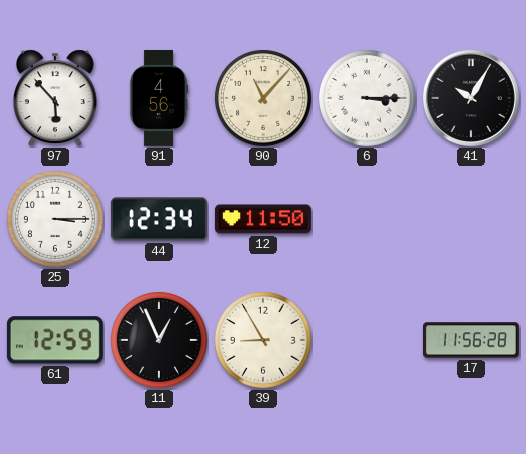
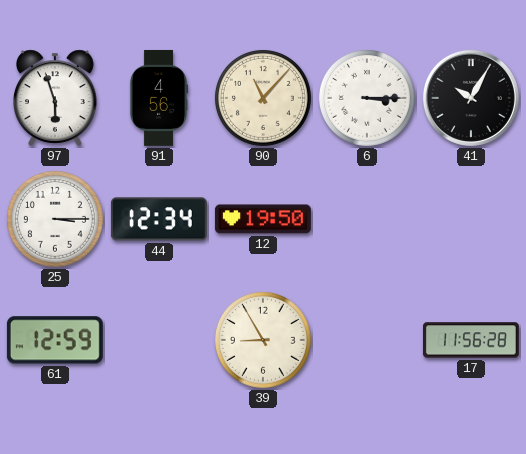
97: 5:53 -> 5:57
12: 11:50 -> 19:50
11: 12:56 -> none
